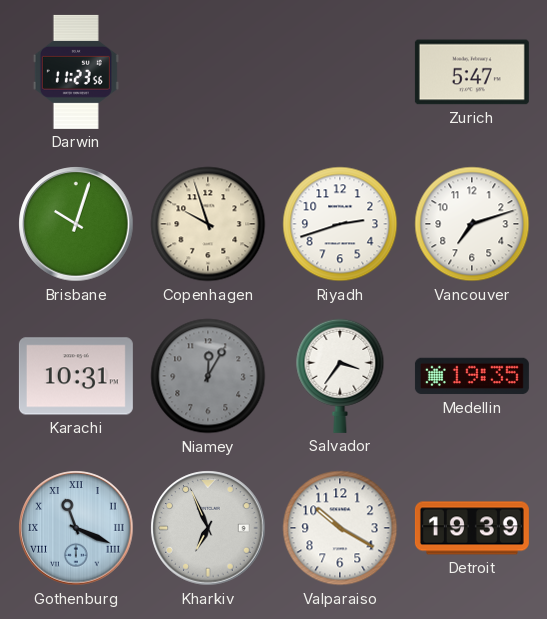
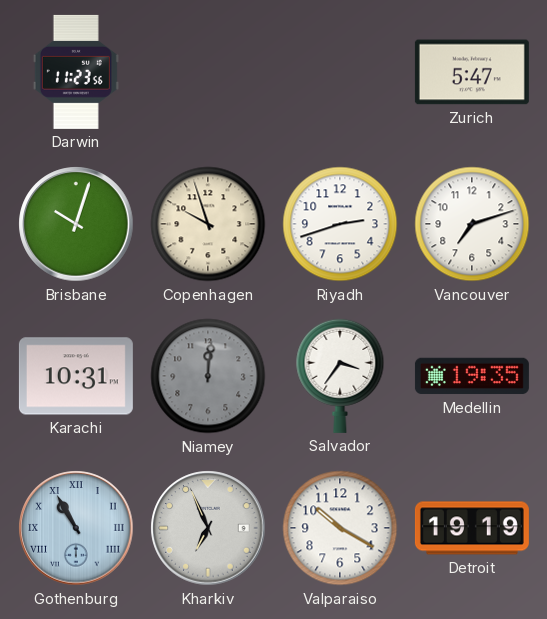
Niamey: 12:05 -> 12:01
Gothenburg: 11:19 -> 10:55
Detroit: 19:39 -> 19:19
